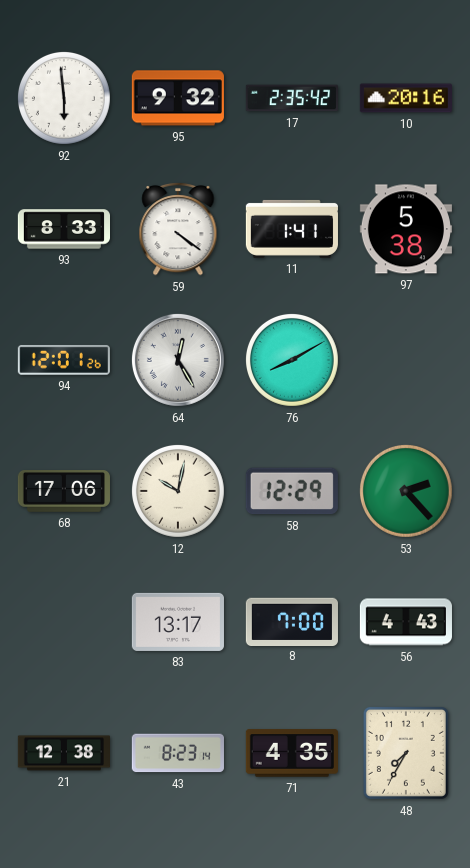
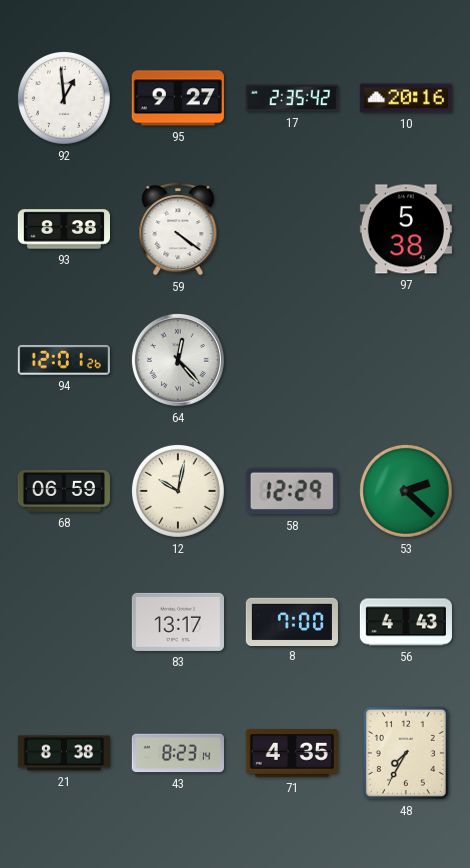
92: 5:59 -> 12:59
95: 9:32 -> 9:27
93: 8:33 -> 8:38
11: 1:41 -> none
64: 12:25 -> 12:23
76: 8:10 -> none
68: 17:06 -> 06:59
53: 2:23 -> 2:22
21: 12:38 -> 8:38
